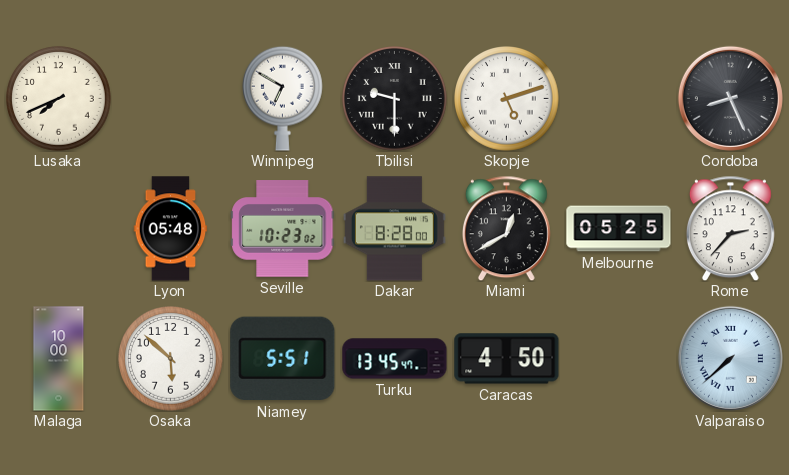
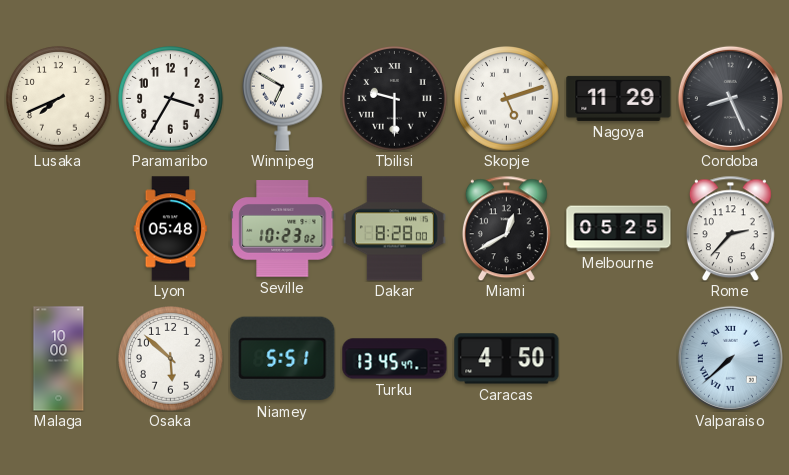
Paramaribo: none -> 3:35
Nagoya: none -> 11:29
